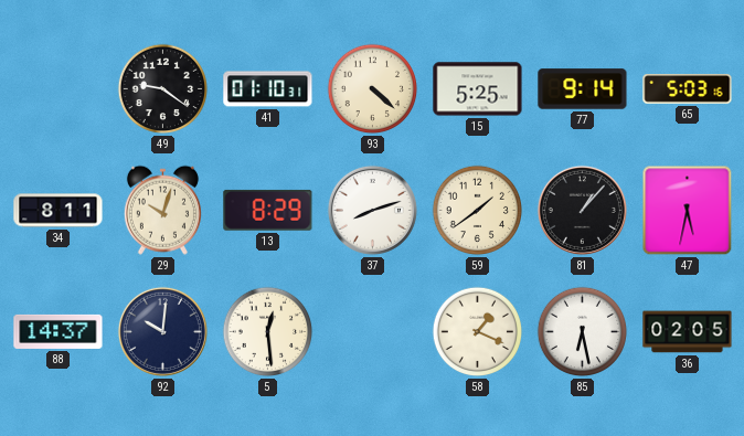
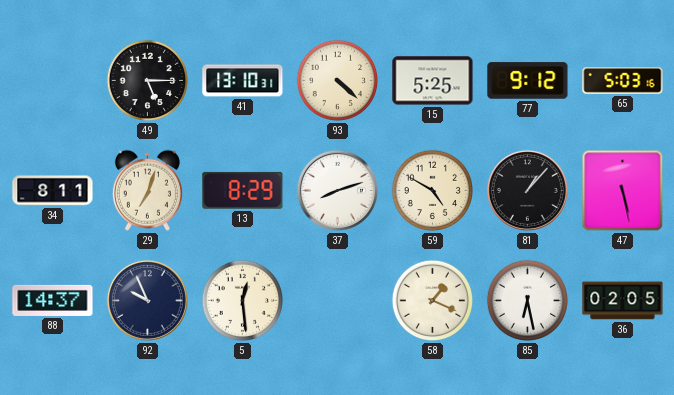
49: 9:21 -> 5:15
41: 01:10 -> 13:10
77: 9:14 -> 9:12
29: 10:03 -> 7:03
59: 1:39 -> 4:50
47: 5:32 -> 5:28
92: 10:01 -> 9:56
